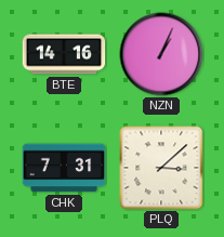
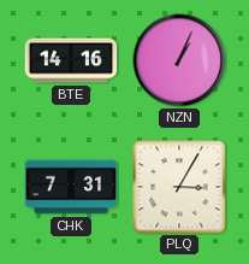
PLQ: 3:08 -> 3:05
